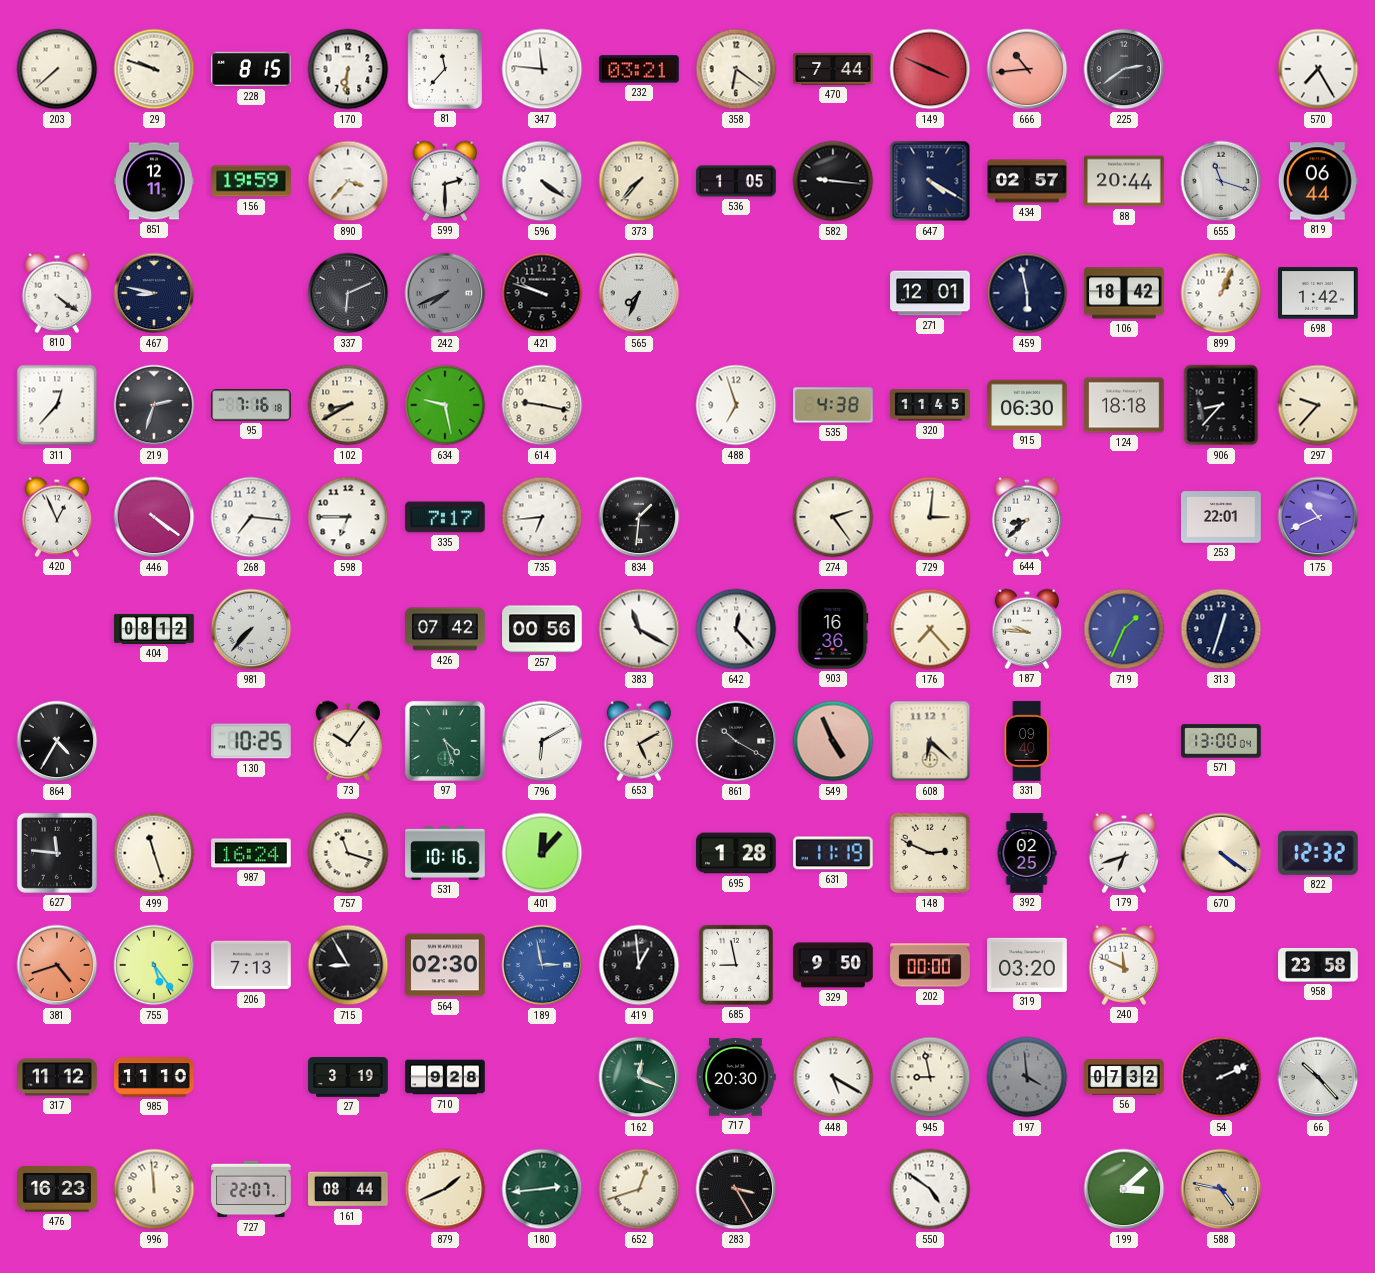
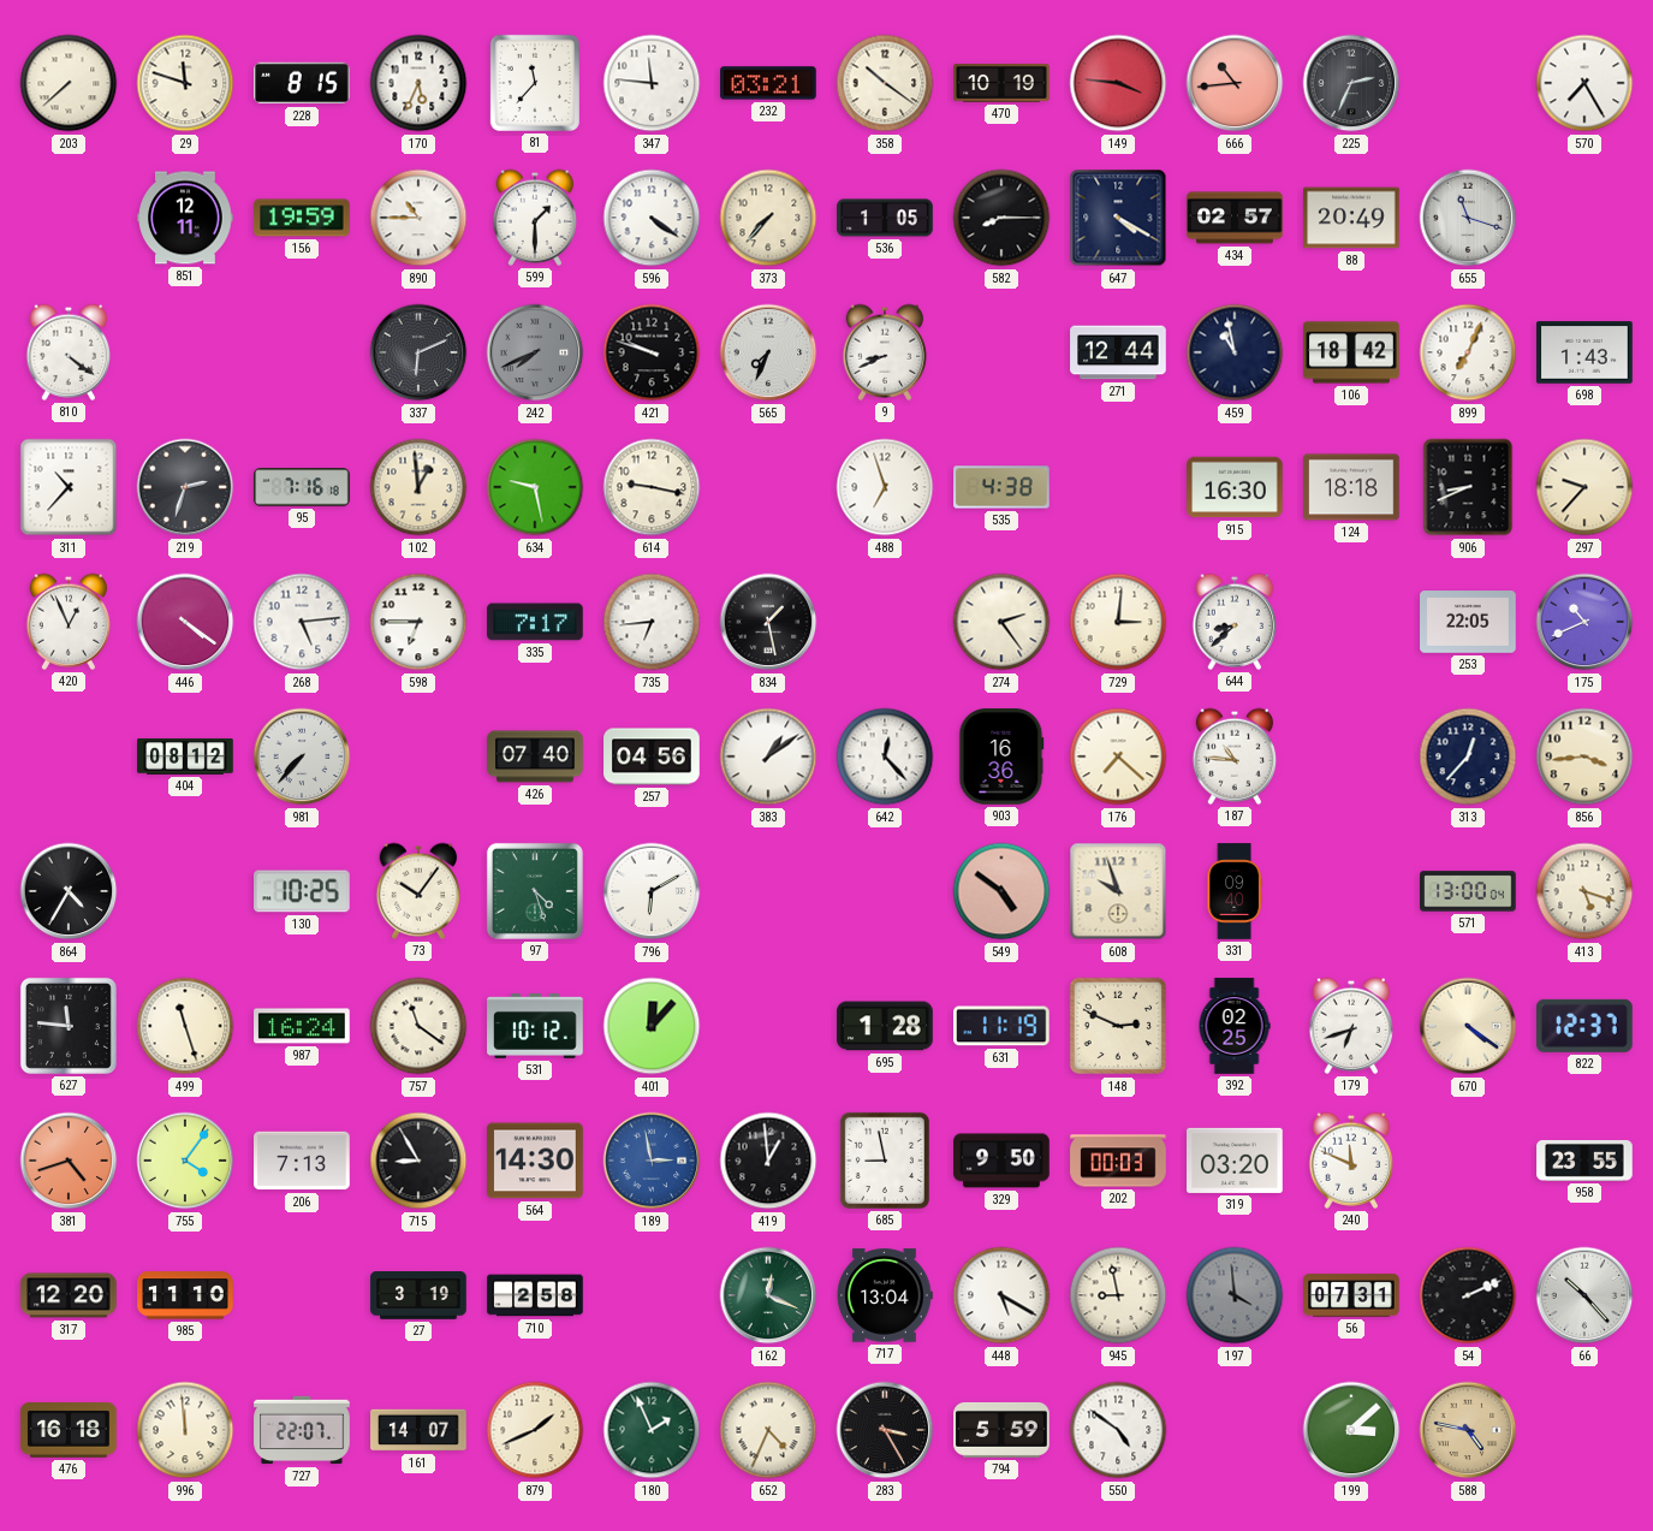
29: 9:48 -> 11:48
170: 6:31 -> 5:34
358: 6:21 -> 10:21
470: 7:44 -> 10:19
149: 3:49 -> 3:46
225: 2:39 -> 2:34
890: 3:37 -> 10:45
599: 2:30 -> 1:30
582: 9:16 -> 8:15
88: 20:44 -> 20:49
819: 06:44 -> none
467: 8:47 -> none
9: none -> 8:41
271: 12:01 -> 12:44
459: 5:58 -> 10:58
899: 1:04 -> 7:04
698: 1:42 -> 1:43
311: 12:37 -> 10:37
102: 8:40 -> 12:59
320: 11:45 -> none
915: 06:30 -> 16:30
906: 8:37 -> 8:41
268: 7:16 -> 5:14
834: 1:31 -> 1:28
253: 22:01 -> 22:05
426: 07:42 -> 07:40
257: 00:56 -> 04:56
383: 11:20 -> 1:09
176: 7:23 -> 7:22
187: 9:46 -> 10:46
719: 1:34 -> none
313: 12:33 -> 12:37
856: none -> 3:44
653: 5:10 -> none
861: 10:20 -> none
549: 4:56 -> 4:51
608: 6:22 -> 9:57
413: none -> 5:18
757: 11:18 -> 11:21
531: 10:16 -> 10:12
822: 12:32 -> 12:37
755: 5:24 -> 4:06
564: 02:30 -> 14:30
202: 00:00 -> 00:03
958: 23:58 -> 23:55
317: 11:12 -> 12:20
710: 9:28 -> 2:58
717: 20:30 -> 13:04
56: 07:32 -> 07:31
476: 16:23 -> 16:18
161: 08:44 -> 14:07
180: 2:44 -> 1:56
652: 12:42 -> 4:34
794: none -> 5:59
